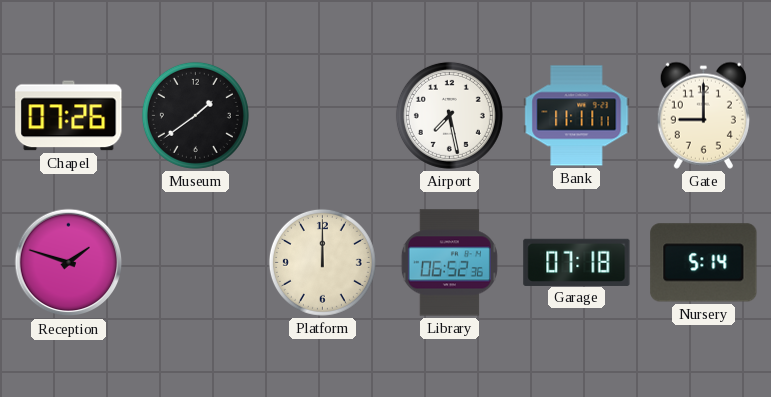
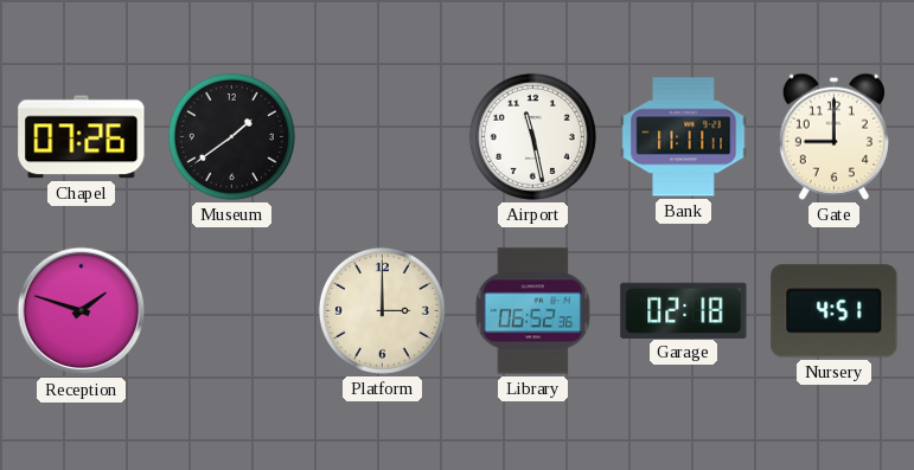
Airport: 7:28 -> 11:28
Platform: 12:00 -> 3:00
Garage: 07:18 -> 02:18
Nursery: 5:14 -> 4:51
